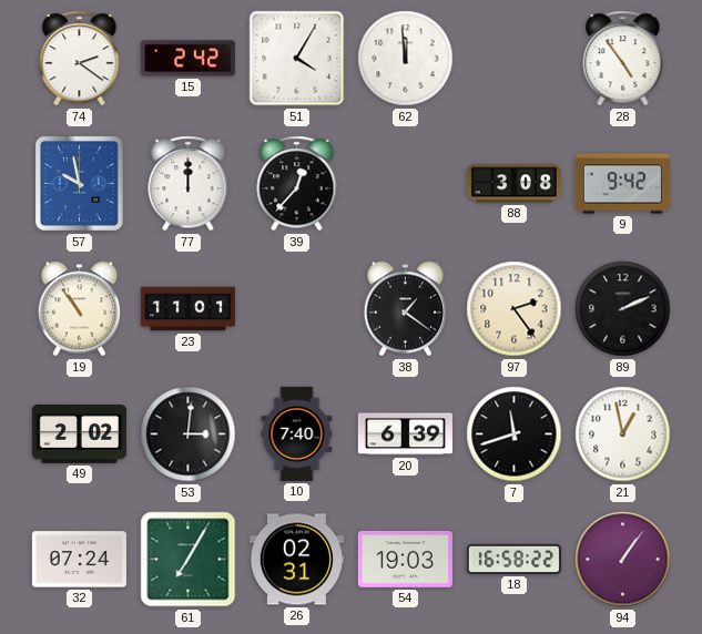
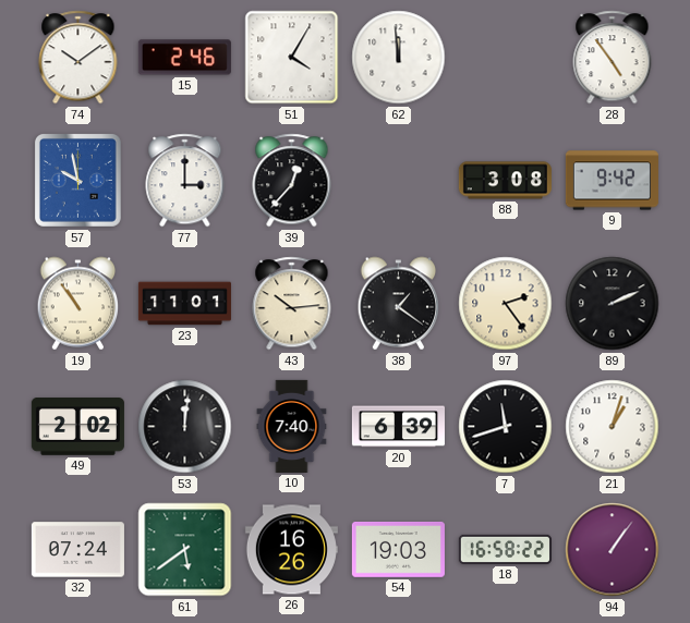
74: 2:21 -> 10:09
15: 2:42 -> 2:46
77: 12:00 -> 3:00
43: none -> 10:14
53: 3:01 -> 12:01
21: 12:58 -> 1:03
61: 7:05 -> 5:39
26: 02:31 -> 16:26
